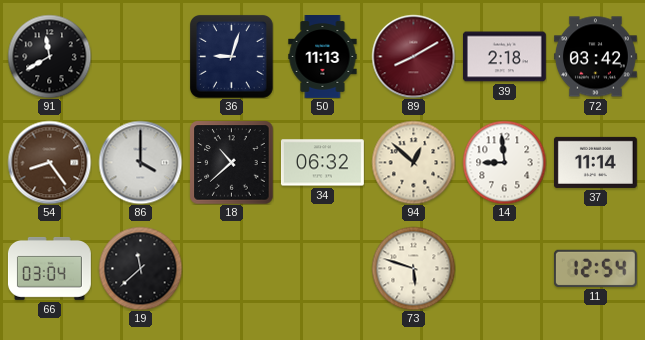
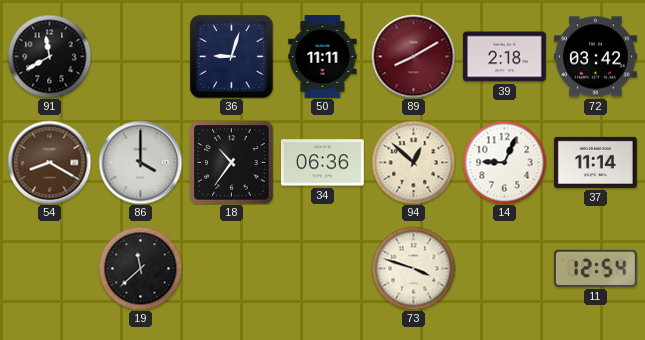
50: 11:13 -> 11:11
54: 8:24 -> 8:20
18: 10:38 -> 10:36
34: 06:32 -> 06:36
14: 8:59 -> 9:04
66: 03:04 -> none
73: 5:48 -> 3:48
